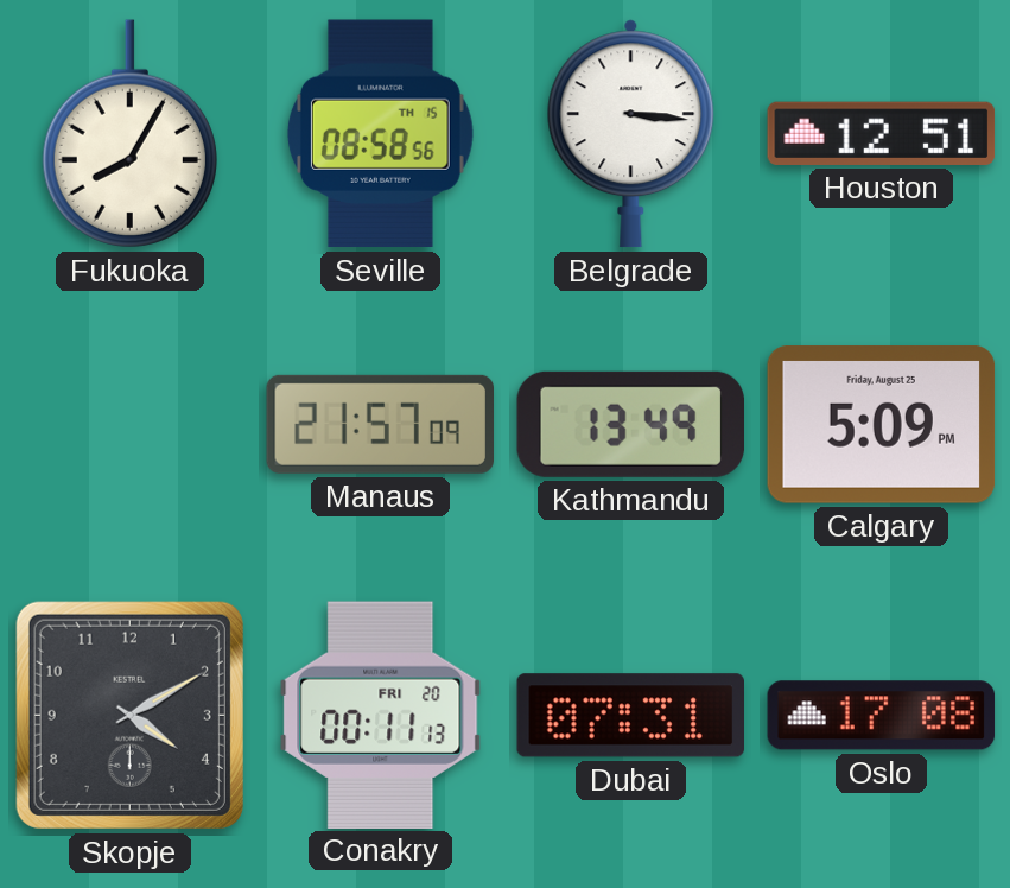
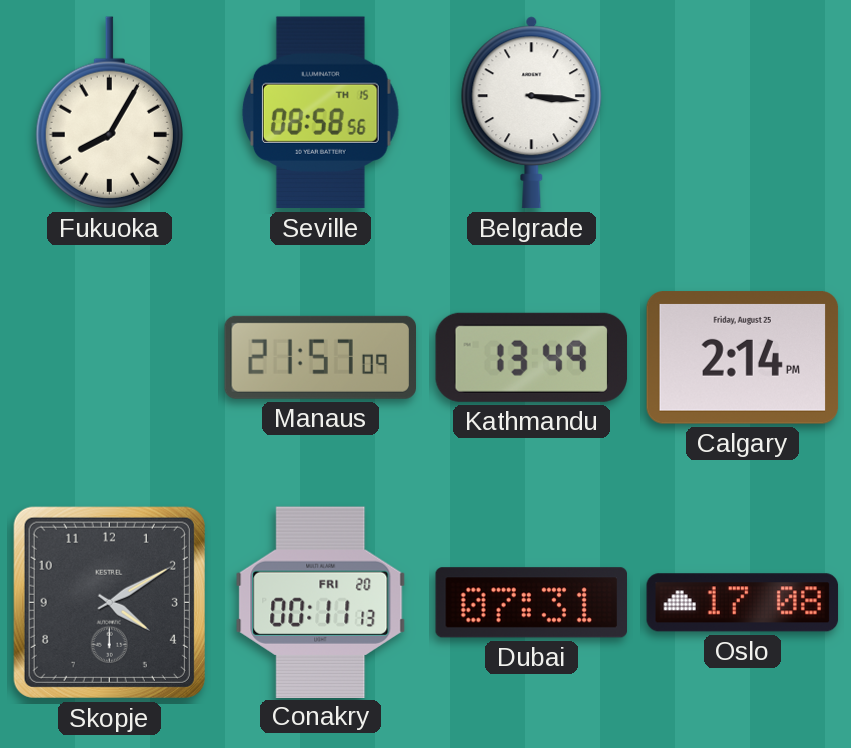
Houston: 12:51 -> none
Calgary: 5:09 -> 2:14
